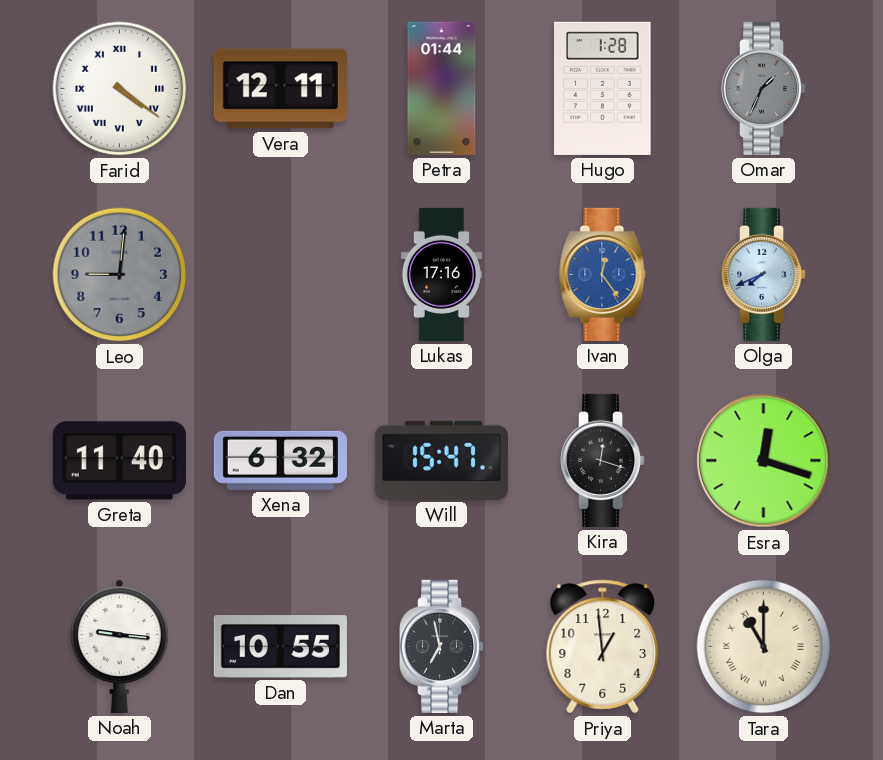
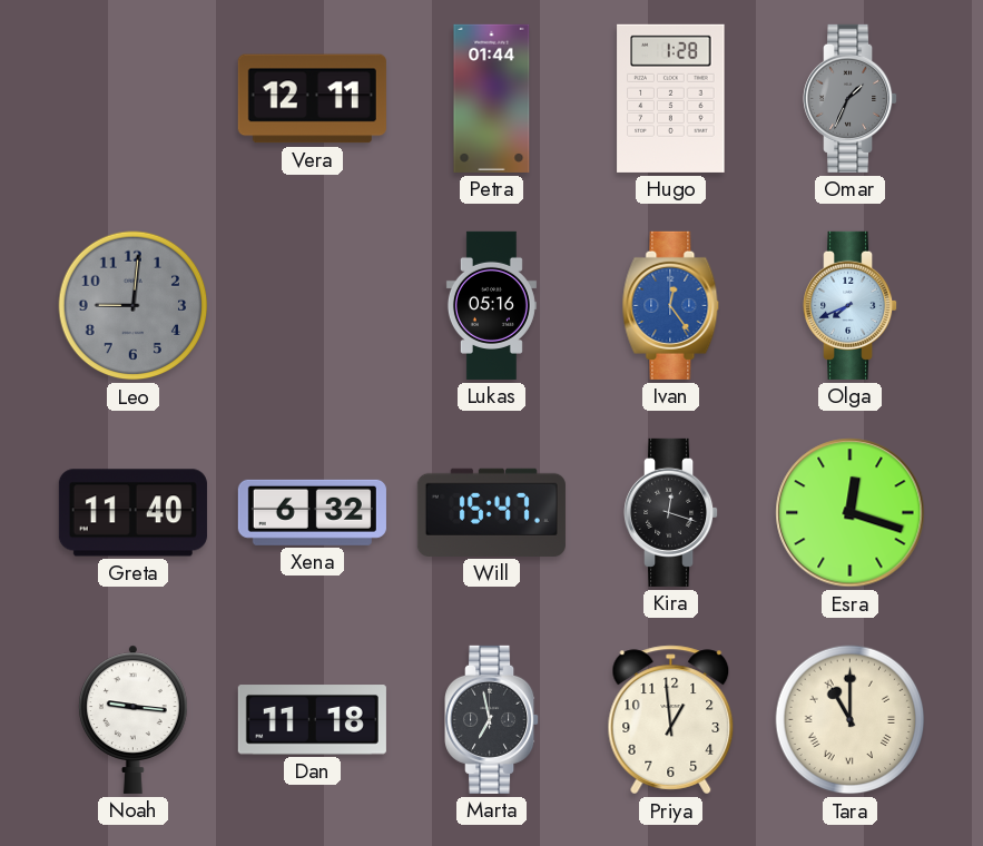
Farid: 4:21 -> none
Lukas: 17:16 -> 05:16
Dan: 10:55 -> 11:18
